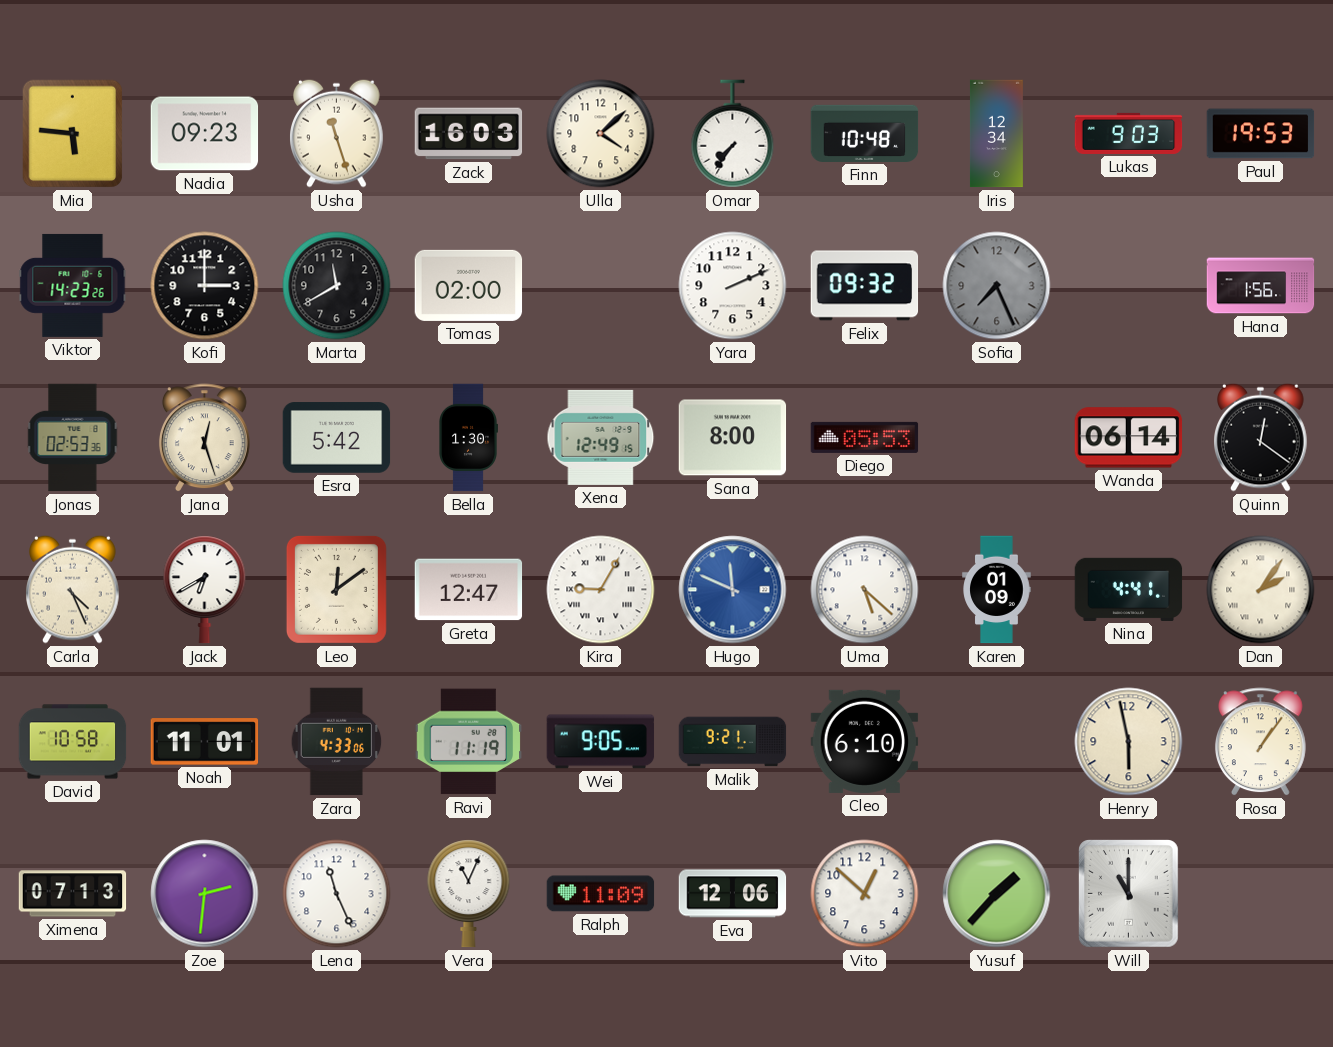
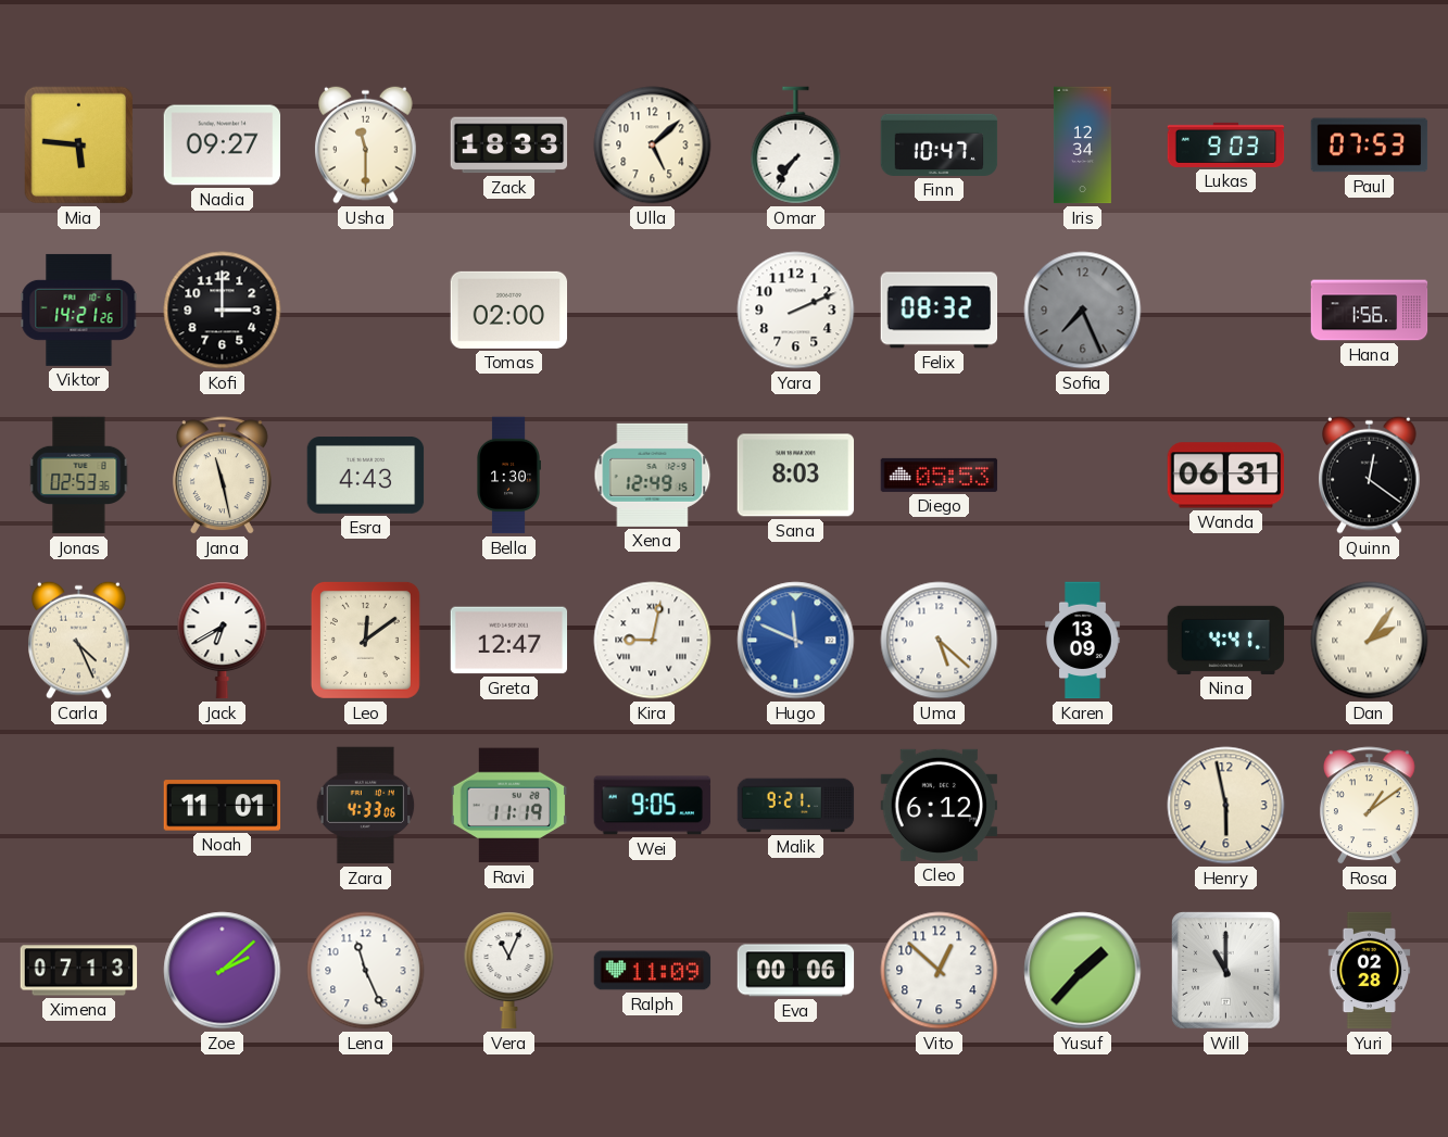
Nadia: 09:23 -> 09:27
Usha: 11:27 -> 11:30
Zack: 16:03 -> 18:33
Ulla: 4:08 -> 5:08
Finn: 10:48 -> 10:47
Paul: 19:53 -> 07:53
Viktor: 14:23 -> 14:21
Marta: 11:40 -> none
Felix: 09:32 -> 08:32
Jana: 12:27 -> 11:28
Esra: 5:42 -> 4:43
Sana: 8:00 -> 8:03
Wanda: 06:14 -> 06:31
Kira: 9:05 -> 9:02
Karen: 01:09 -> 13:09
David: 10:58 -> none
Cleo: 6:10 -> 6:12
Rosa: 1:06 -> 1:09
Zoe: 2:31 -> 2:08
Eva: 12:06 -> 00:06
Yuri: none -> 02:28
